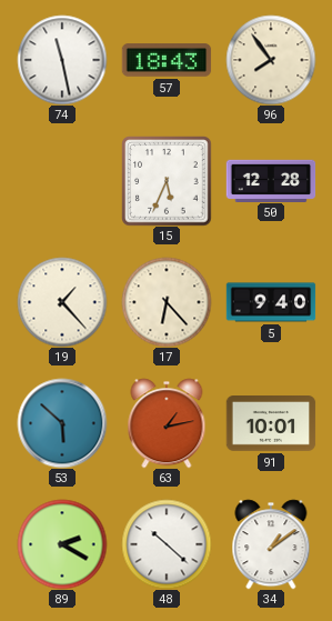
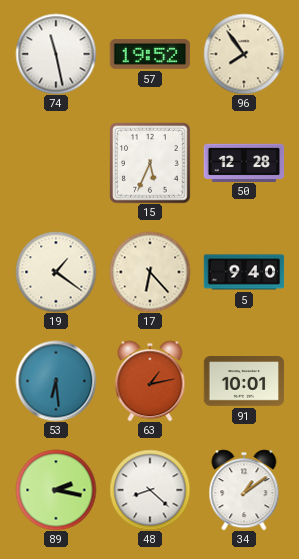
57: 18:43 -> 19:52
19: 1:23 -> 1:21
53: 5:52 -> 6:29
89: 2:20 -> 2:17
48: 10:22 -> 8:22
